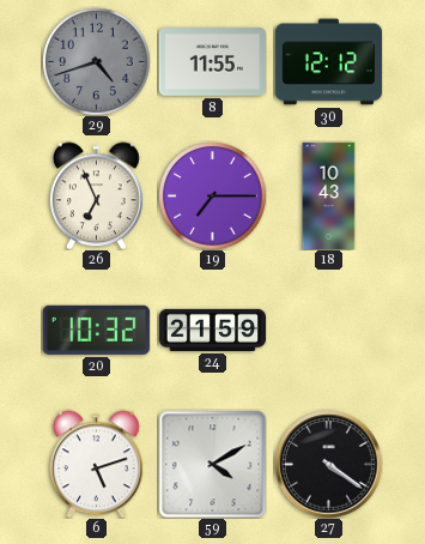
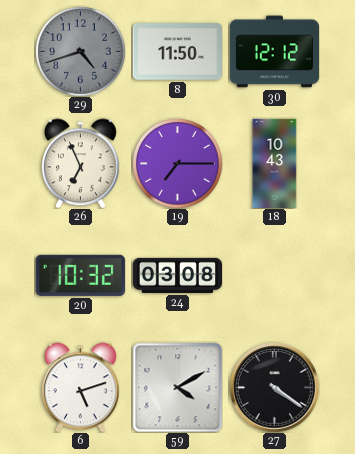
8: 11:55 -> 11:50
24: 21:59 -> 03:08
